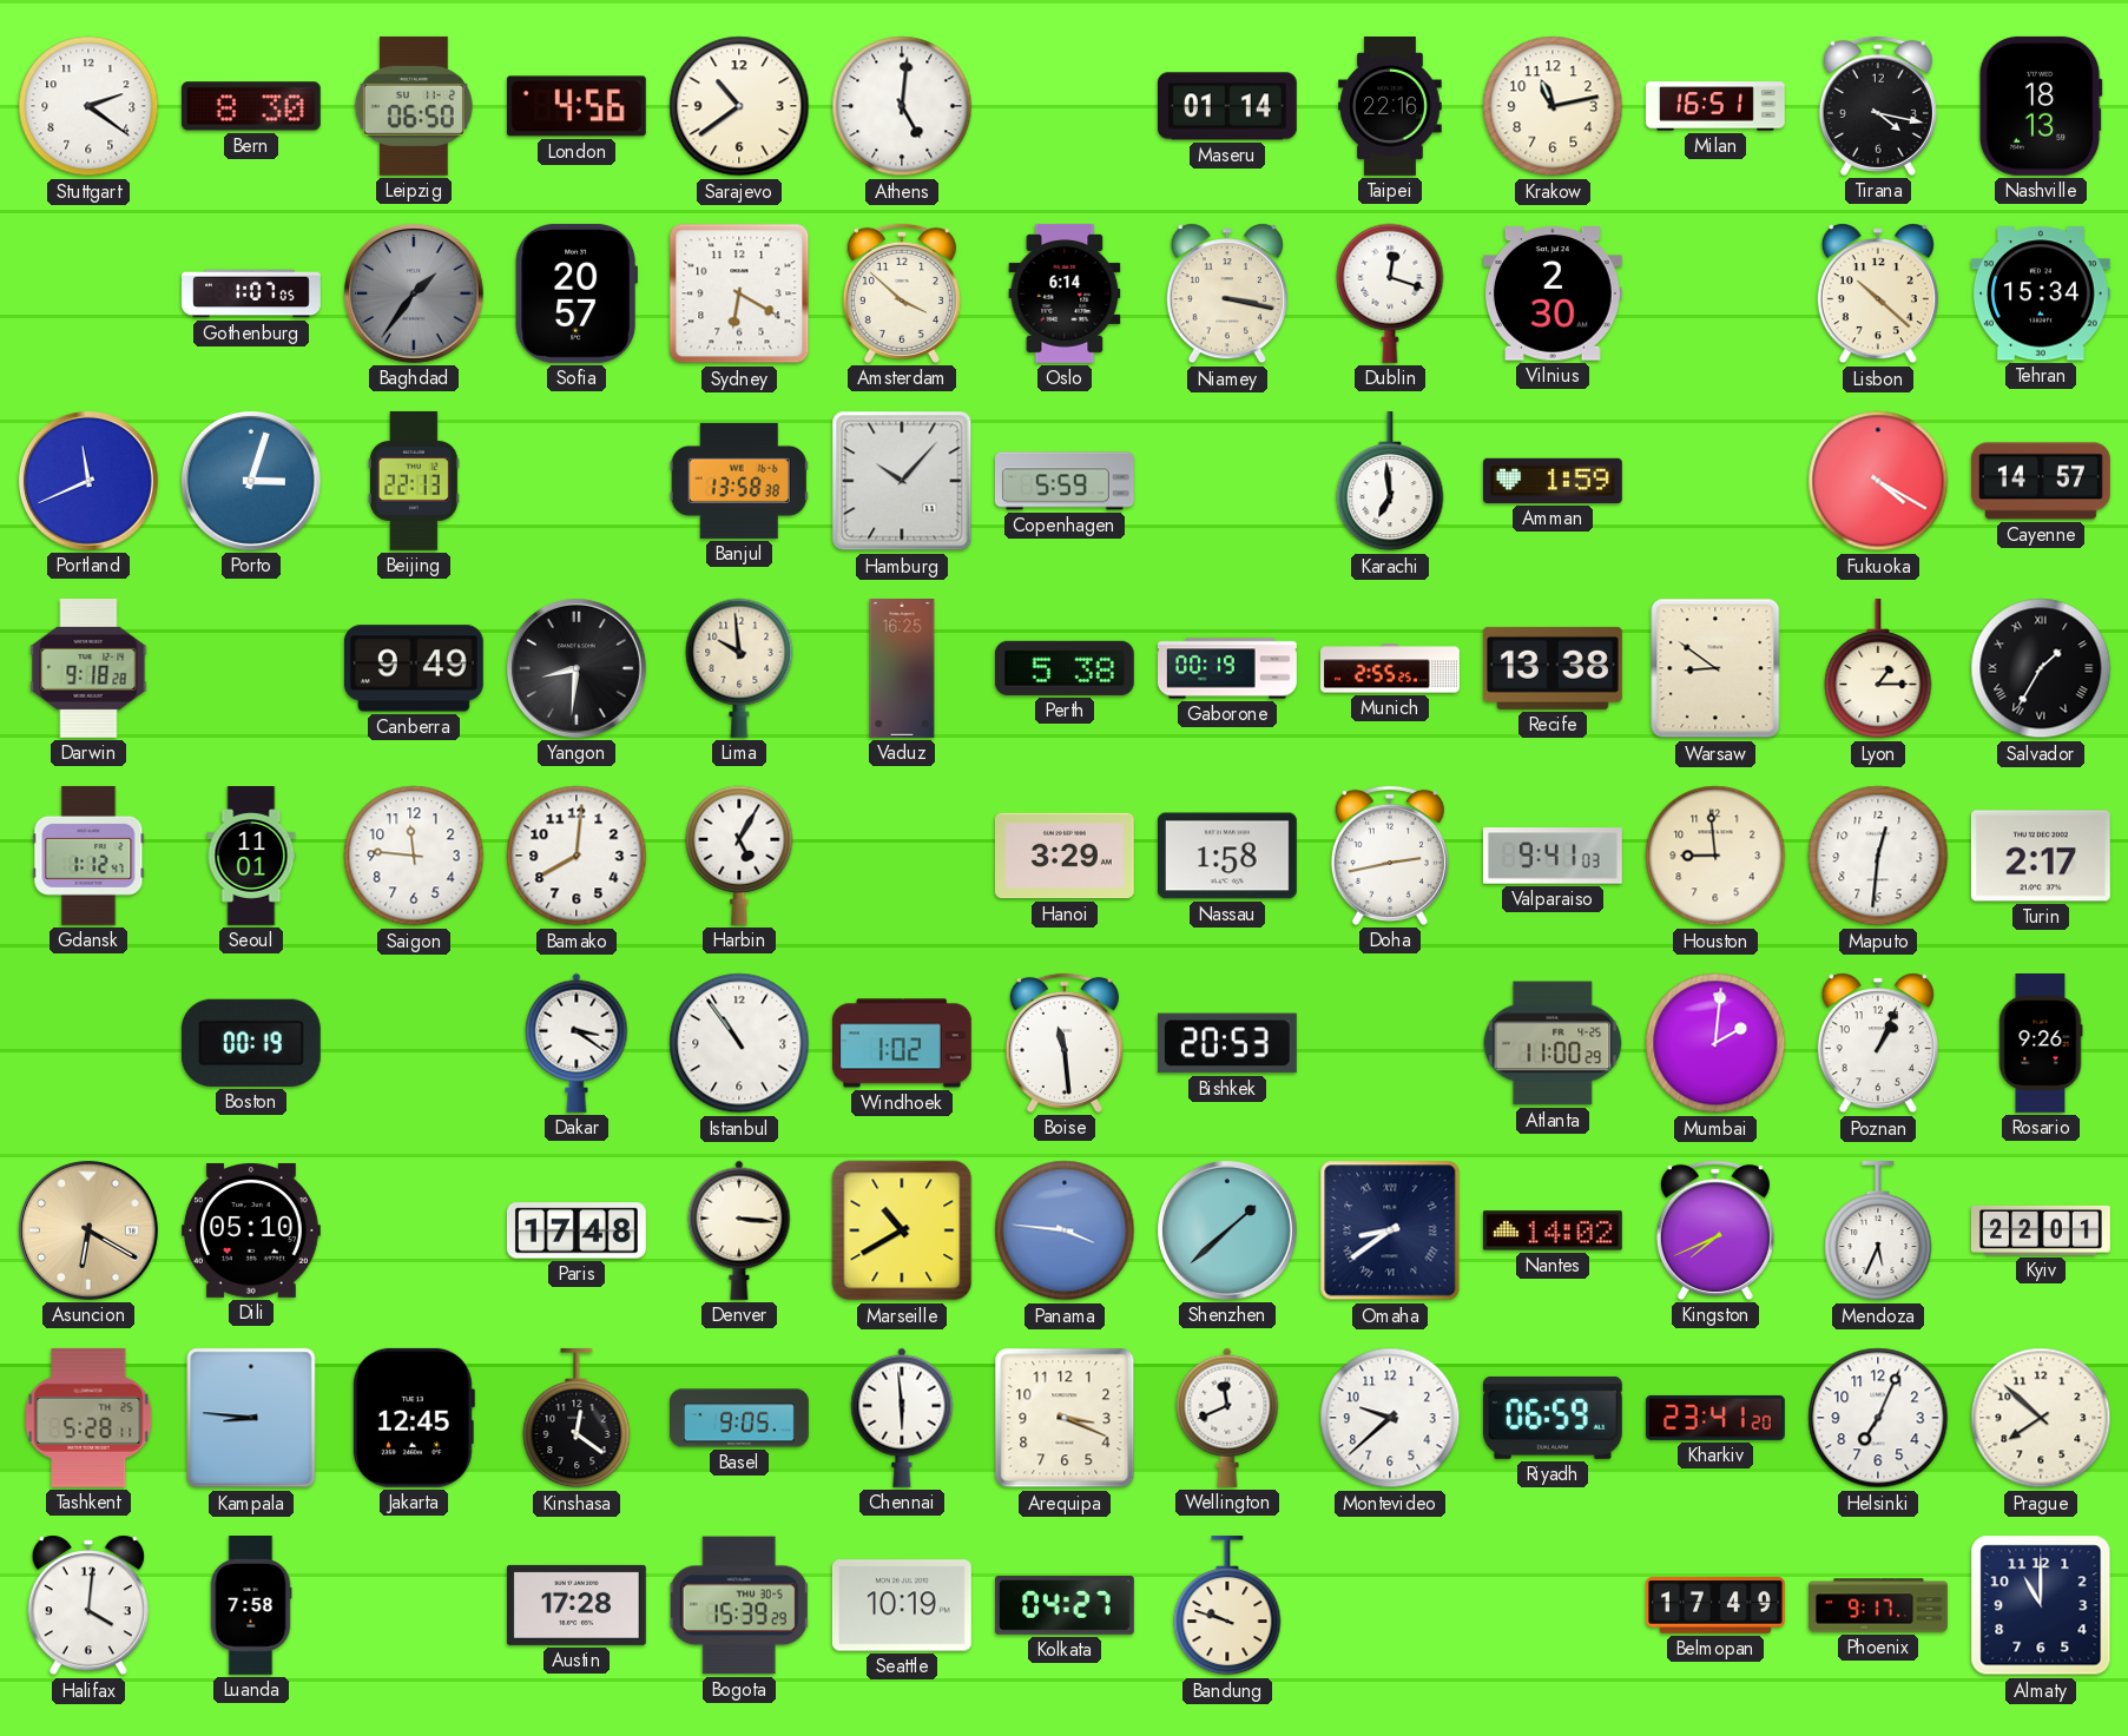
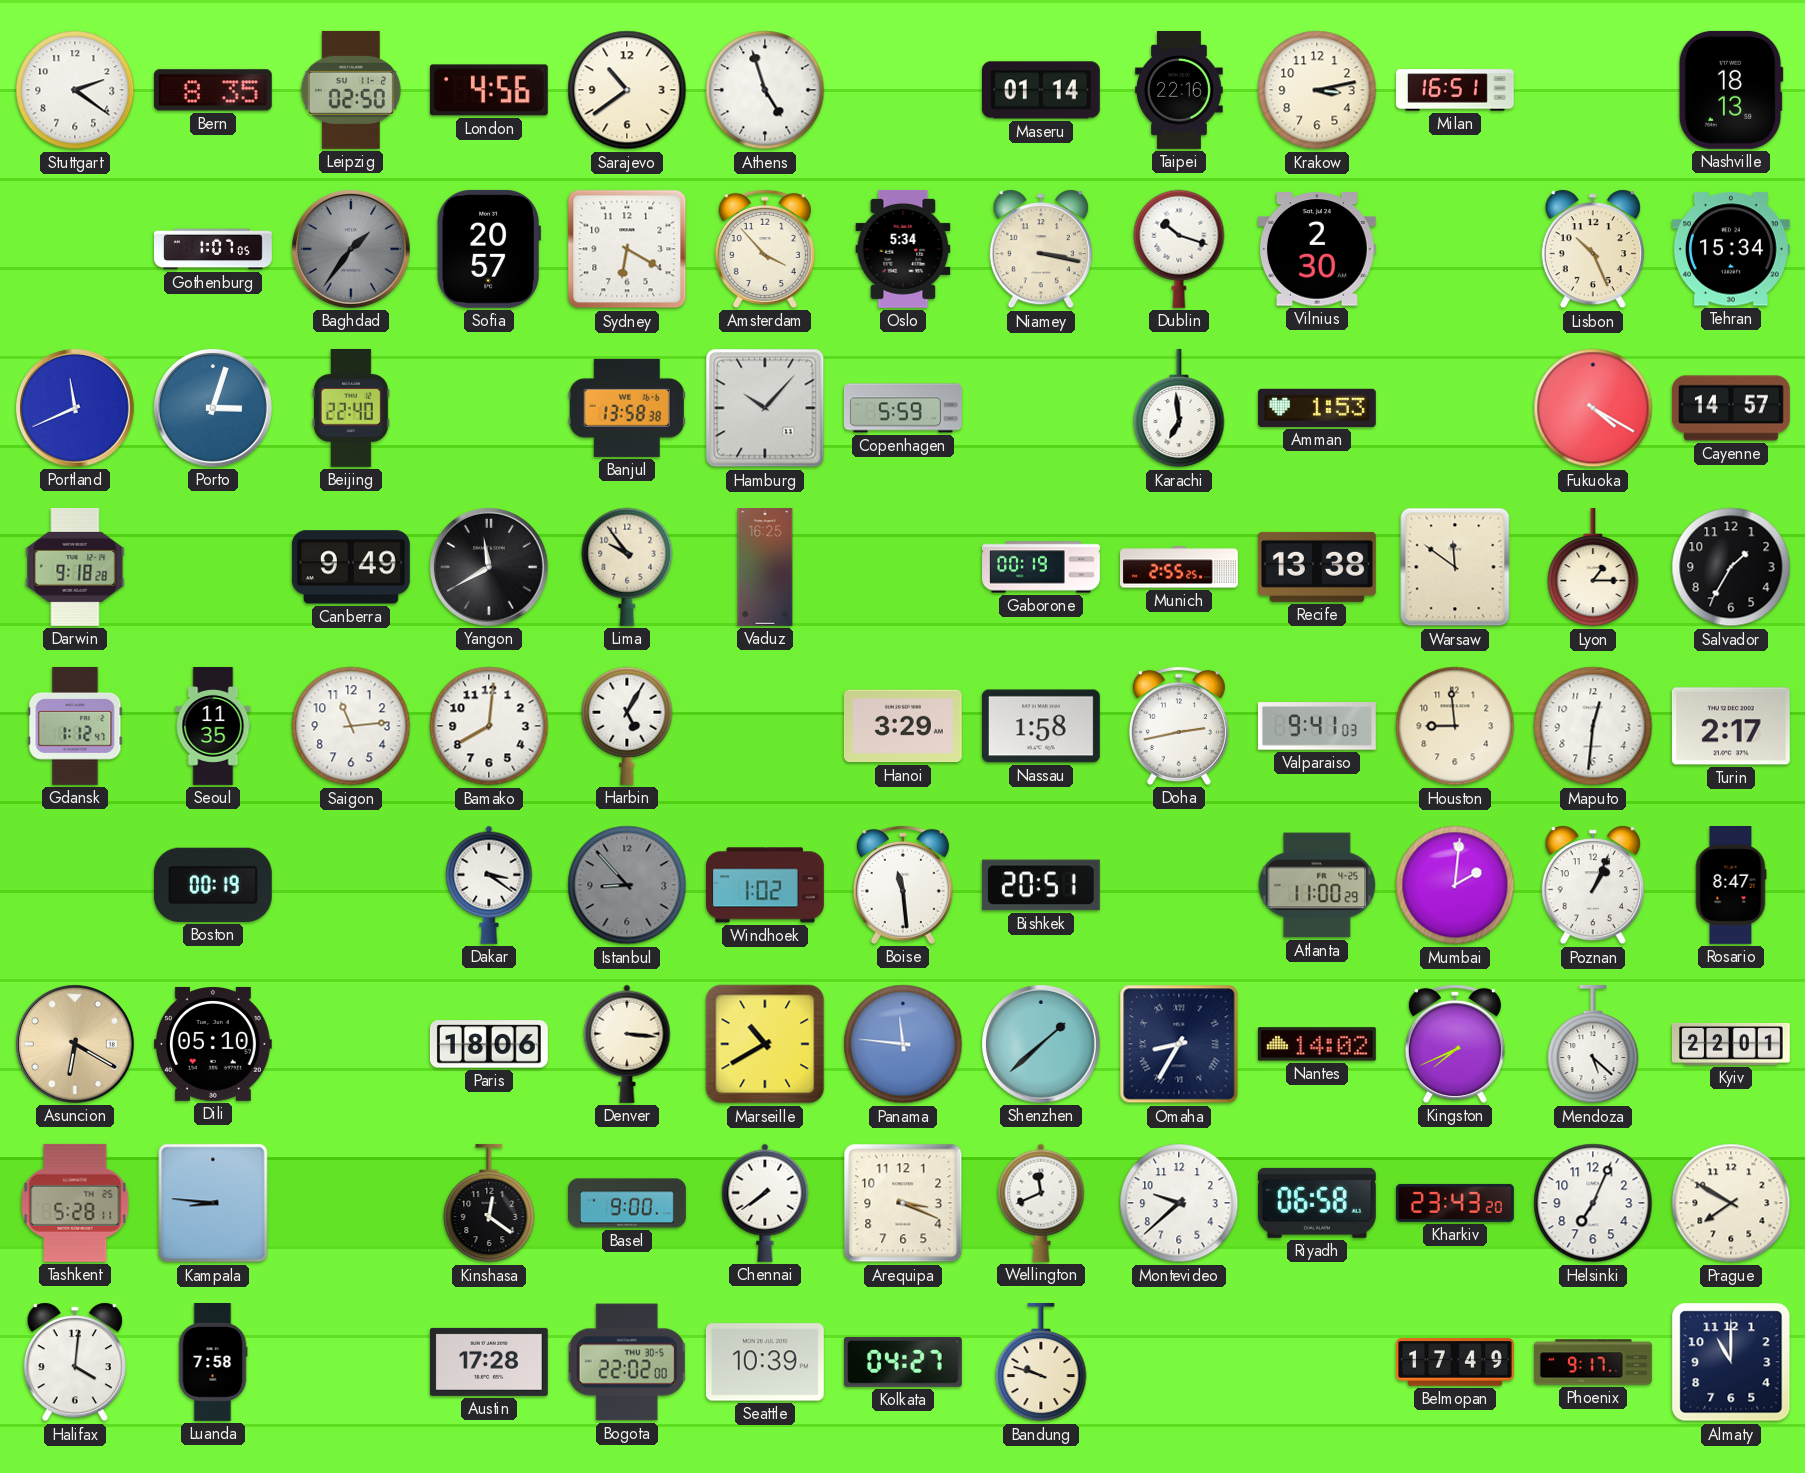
Bern: 8:30 -> 8:35
Leipzig: 06:50 -> 02:50
Athens: 5:01 -> 4:57
Krakow: 11:13 -> 3:13
Tirana: 4:17 -> none
Amsterdam: 3:52 -> 3:53
Oslo: 6:14 -> 5:34
Dublin: 12:18 -> 10:18
Lisbon: 10:22 -> 10:26
Beijing: 22:13 -> 22:40
Amman: 1:59 -> 1:53
Yangon: 8:31 -> 11:40
Lima: 9:59 -> 9:54
Perth: 5:38 -> none
Warsaw: 8:51 -> 11:51
Salvador numerals: Roman -> Arabic
Seoul: 11:01 -> 11:35
Saigon: 11:46 -> 11:14
Istanbul: 10:54 -> 8:53
Istanbul dial: white -> grey
Bishkek: 20:53 -> 20:51
Rosario: 9:26 -> 8:47
Paris: 17:48 -> 18:06
Panama: 3:46 -> 11:46
Omaha: 8:39 -> 8:35
Mendoza: 5:34 -> 5:22
Jakarta: 12:45 -> none
Basel: 9:05 -> 9:00
Chennai: 5:59 -> 7:39
Riyadh: 06:59 -> 06:58
Kharkiv: 23:41 -> 23:43
Prague: 7:52 -> 7:50
Bogota: 15:39 -> 22:02
Seattle: 10:19 -> 10:39
